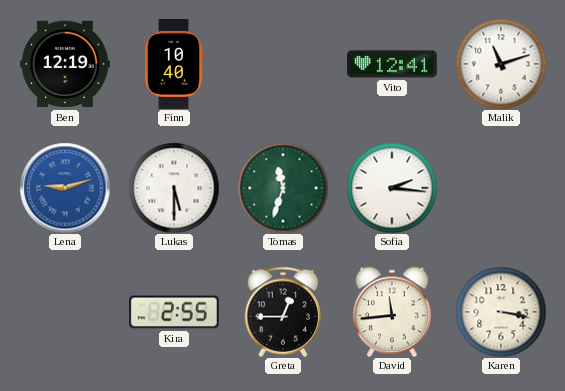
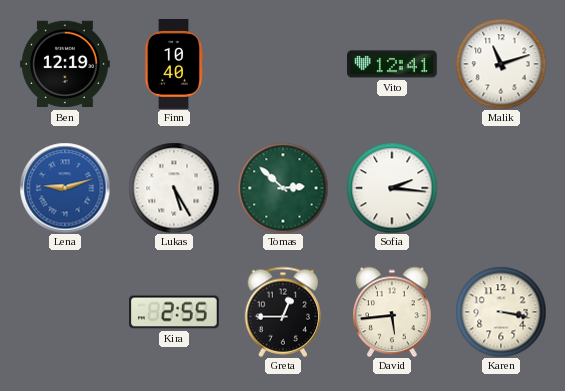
Lukas: 5:30 -> 5:25
Tomas: 11:33 -> 2:52
David: 11:44 -> 5:44
